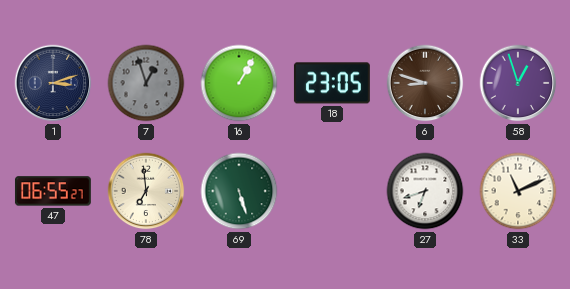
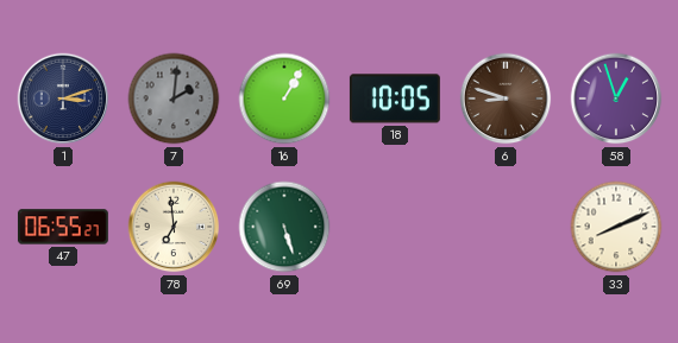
7: 12:57 -> 2:01
18: 23:05 -> 10:05
27: 6:42 -> none
33: 11:11 -> 8:11
